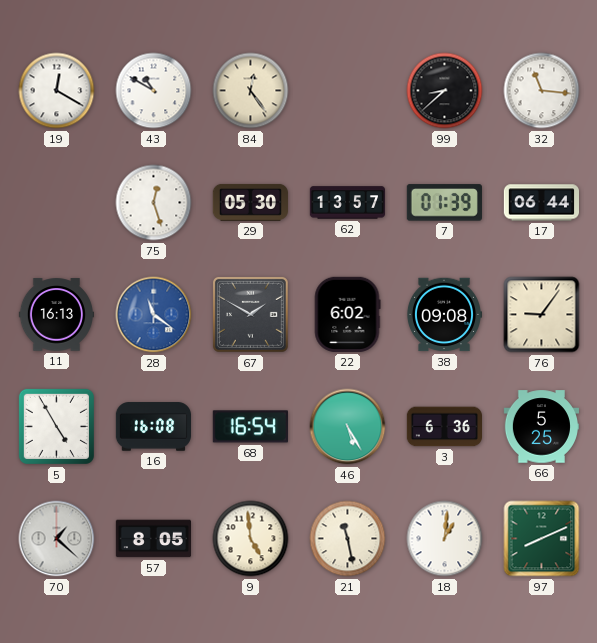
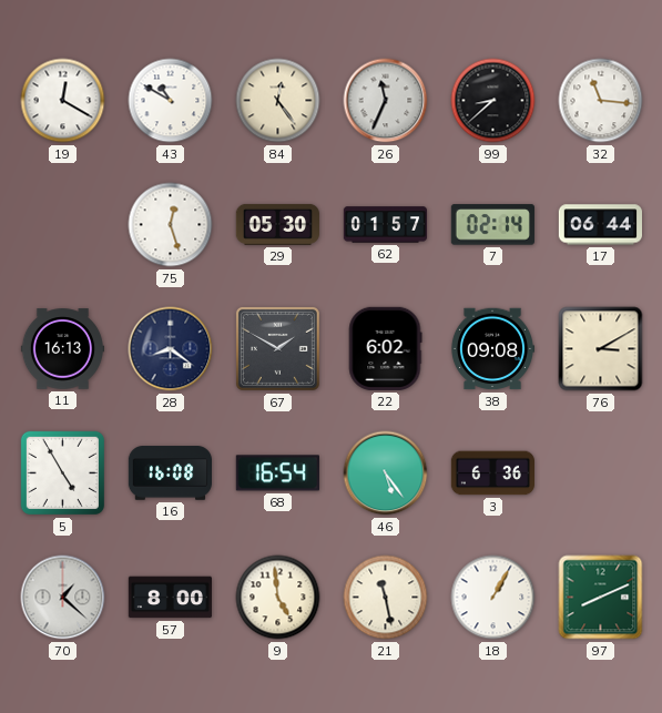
26: none -> 11:34
62: 13:57 -> 01:57
7: 01:39 -> 02:14
28: 11:21 -> 8:21
28 dial: blue -> navy
76: 9:06 -> 3:10
46: 5:25 -> 5:24
66: 5:25 -> none
57: 8:05 -> 8:00
18: 1:01 -> 1:05
